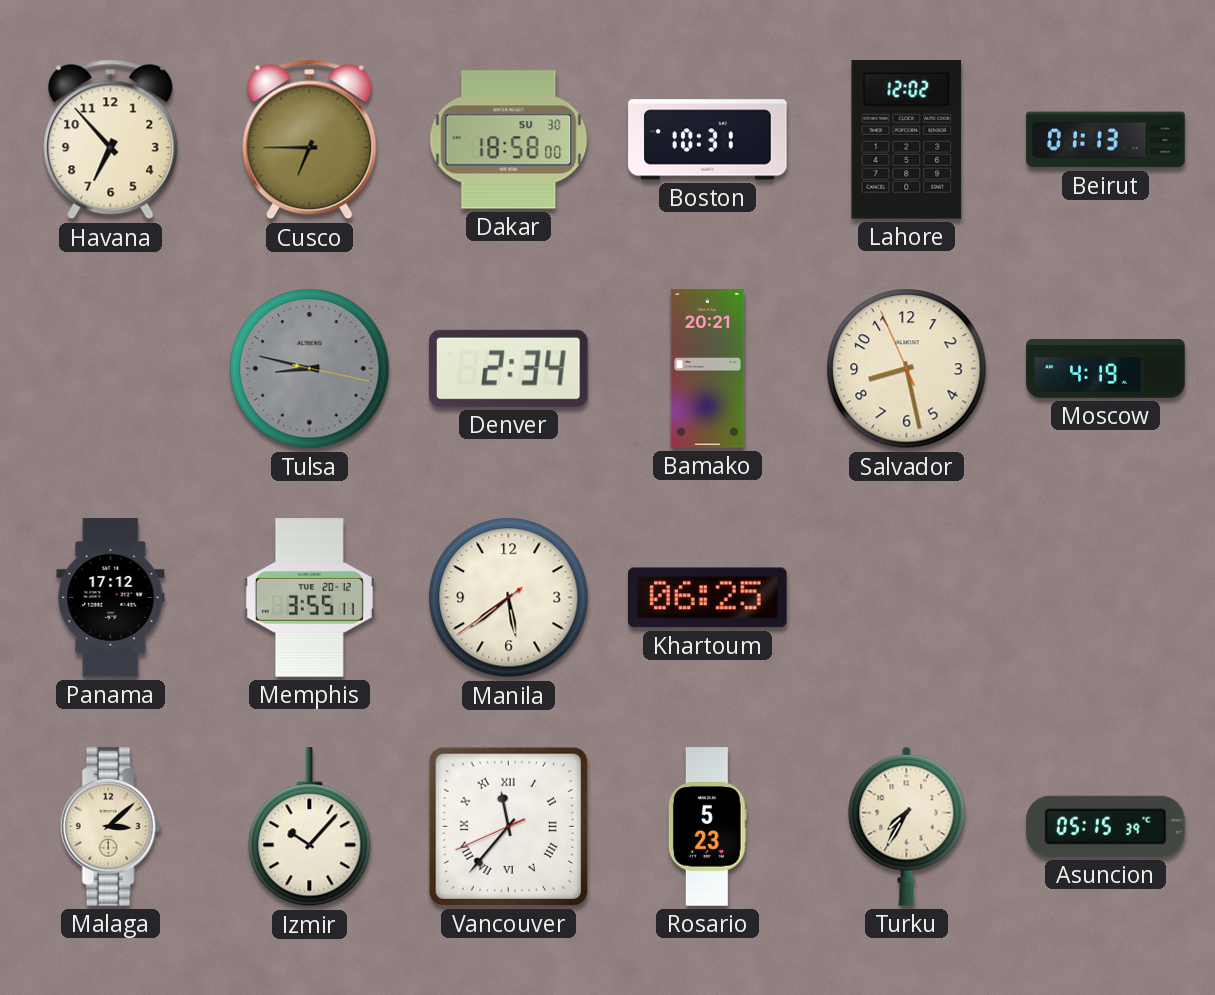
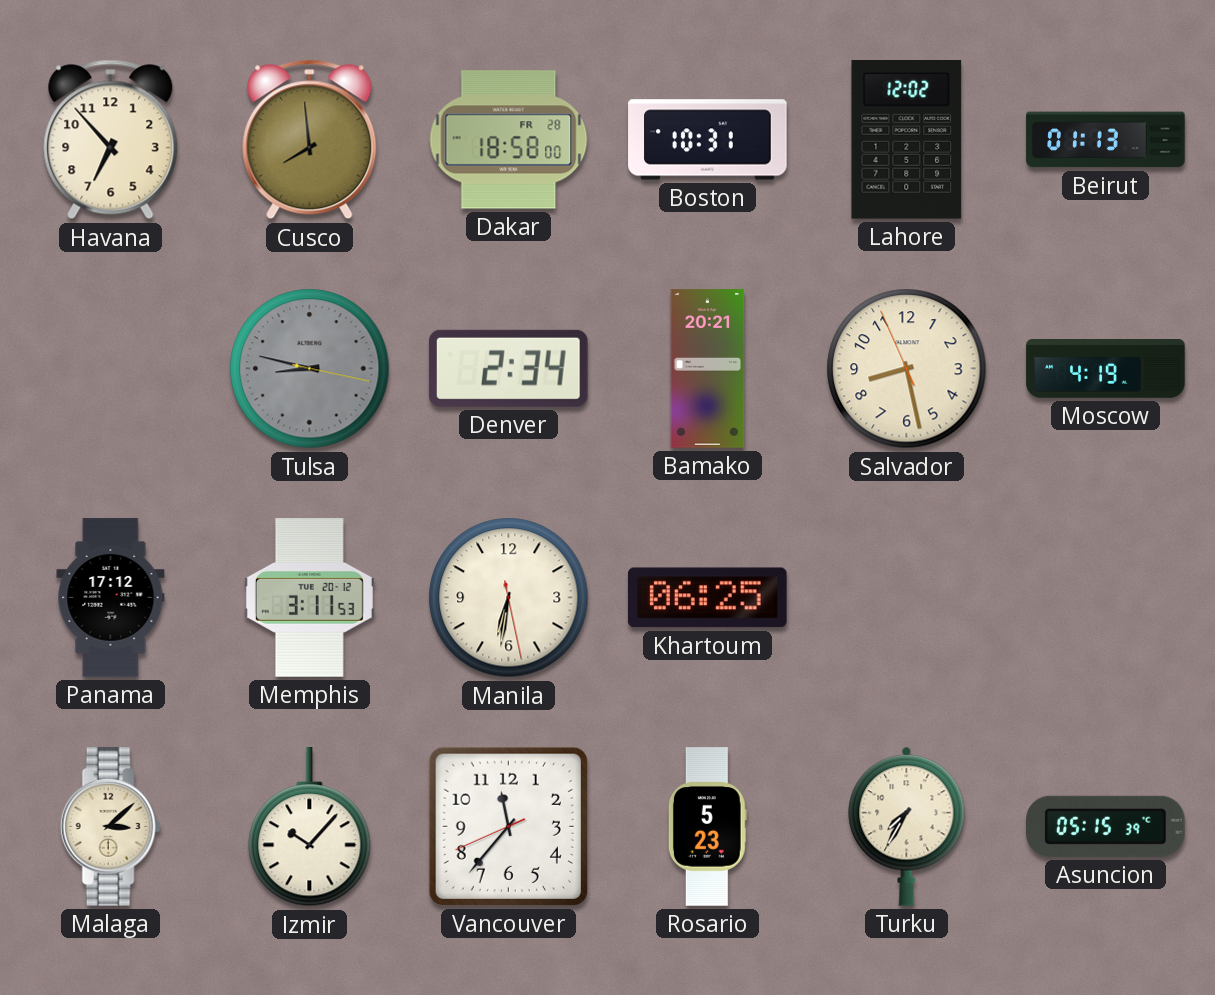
Cusco: 6:45 -> 7:59
Dakar date: SU 30 -> FR 28
Memphis: 3:55 -> 3:11
Manila: 5:38 -> 6:31
Vancouver numerals: Roman -> Arabic
